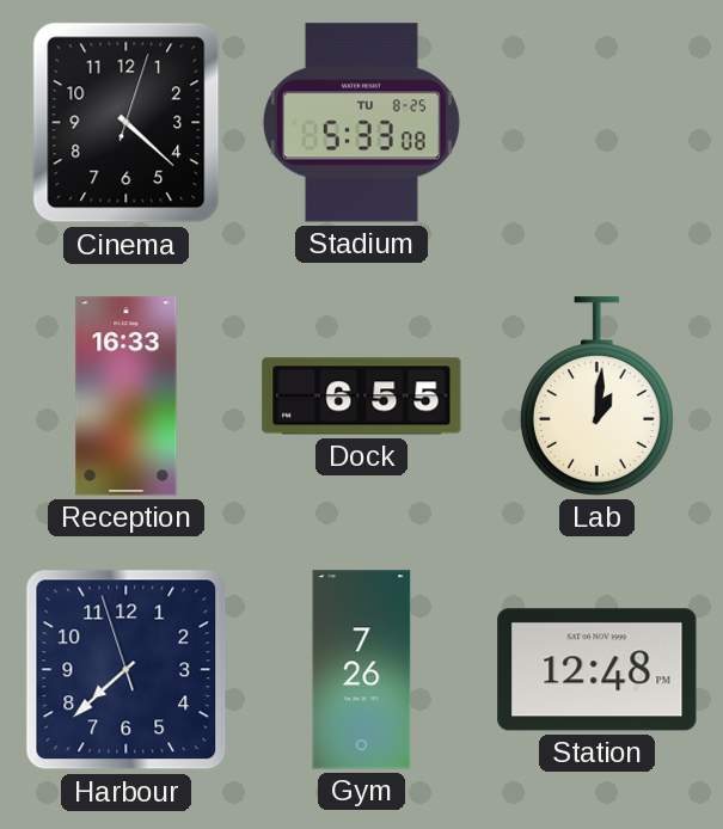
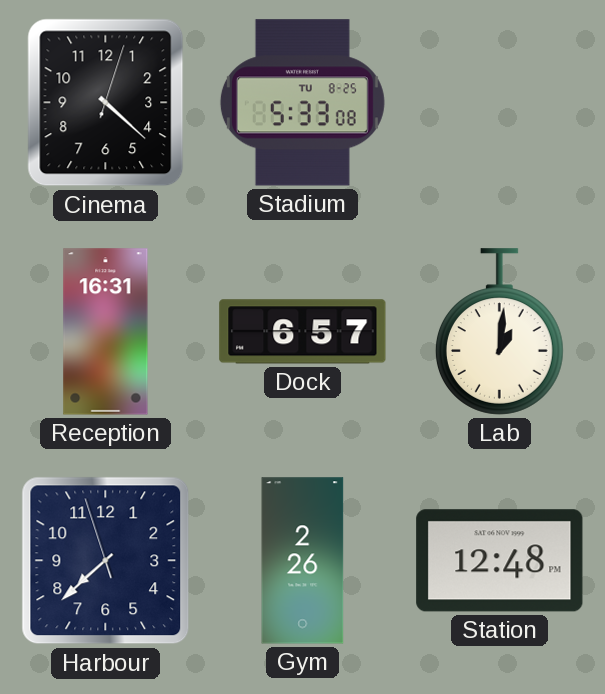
Reception: 16:33 -> 16:31
Dock: 6:55 -> 6:57
Gym: 7:26 -> 2:26
